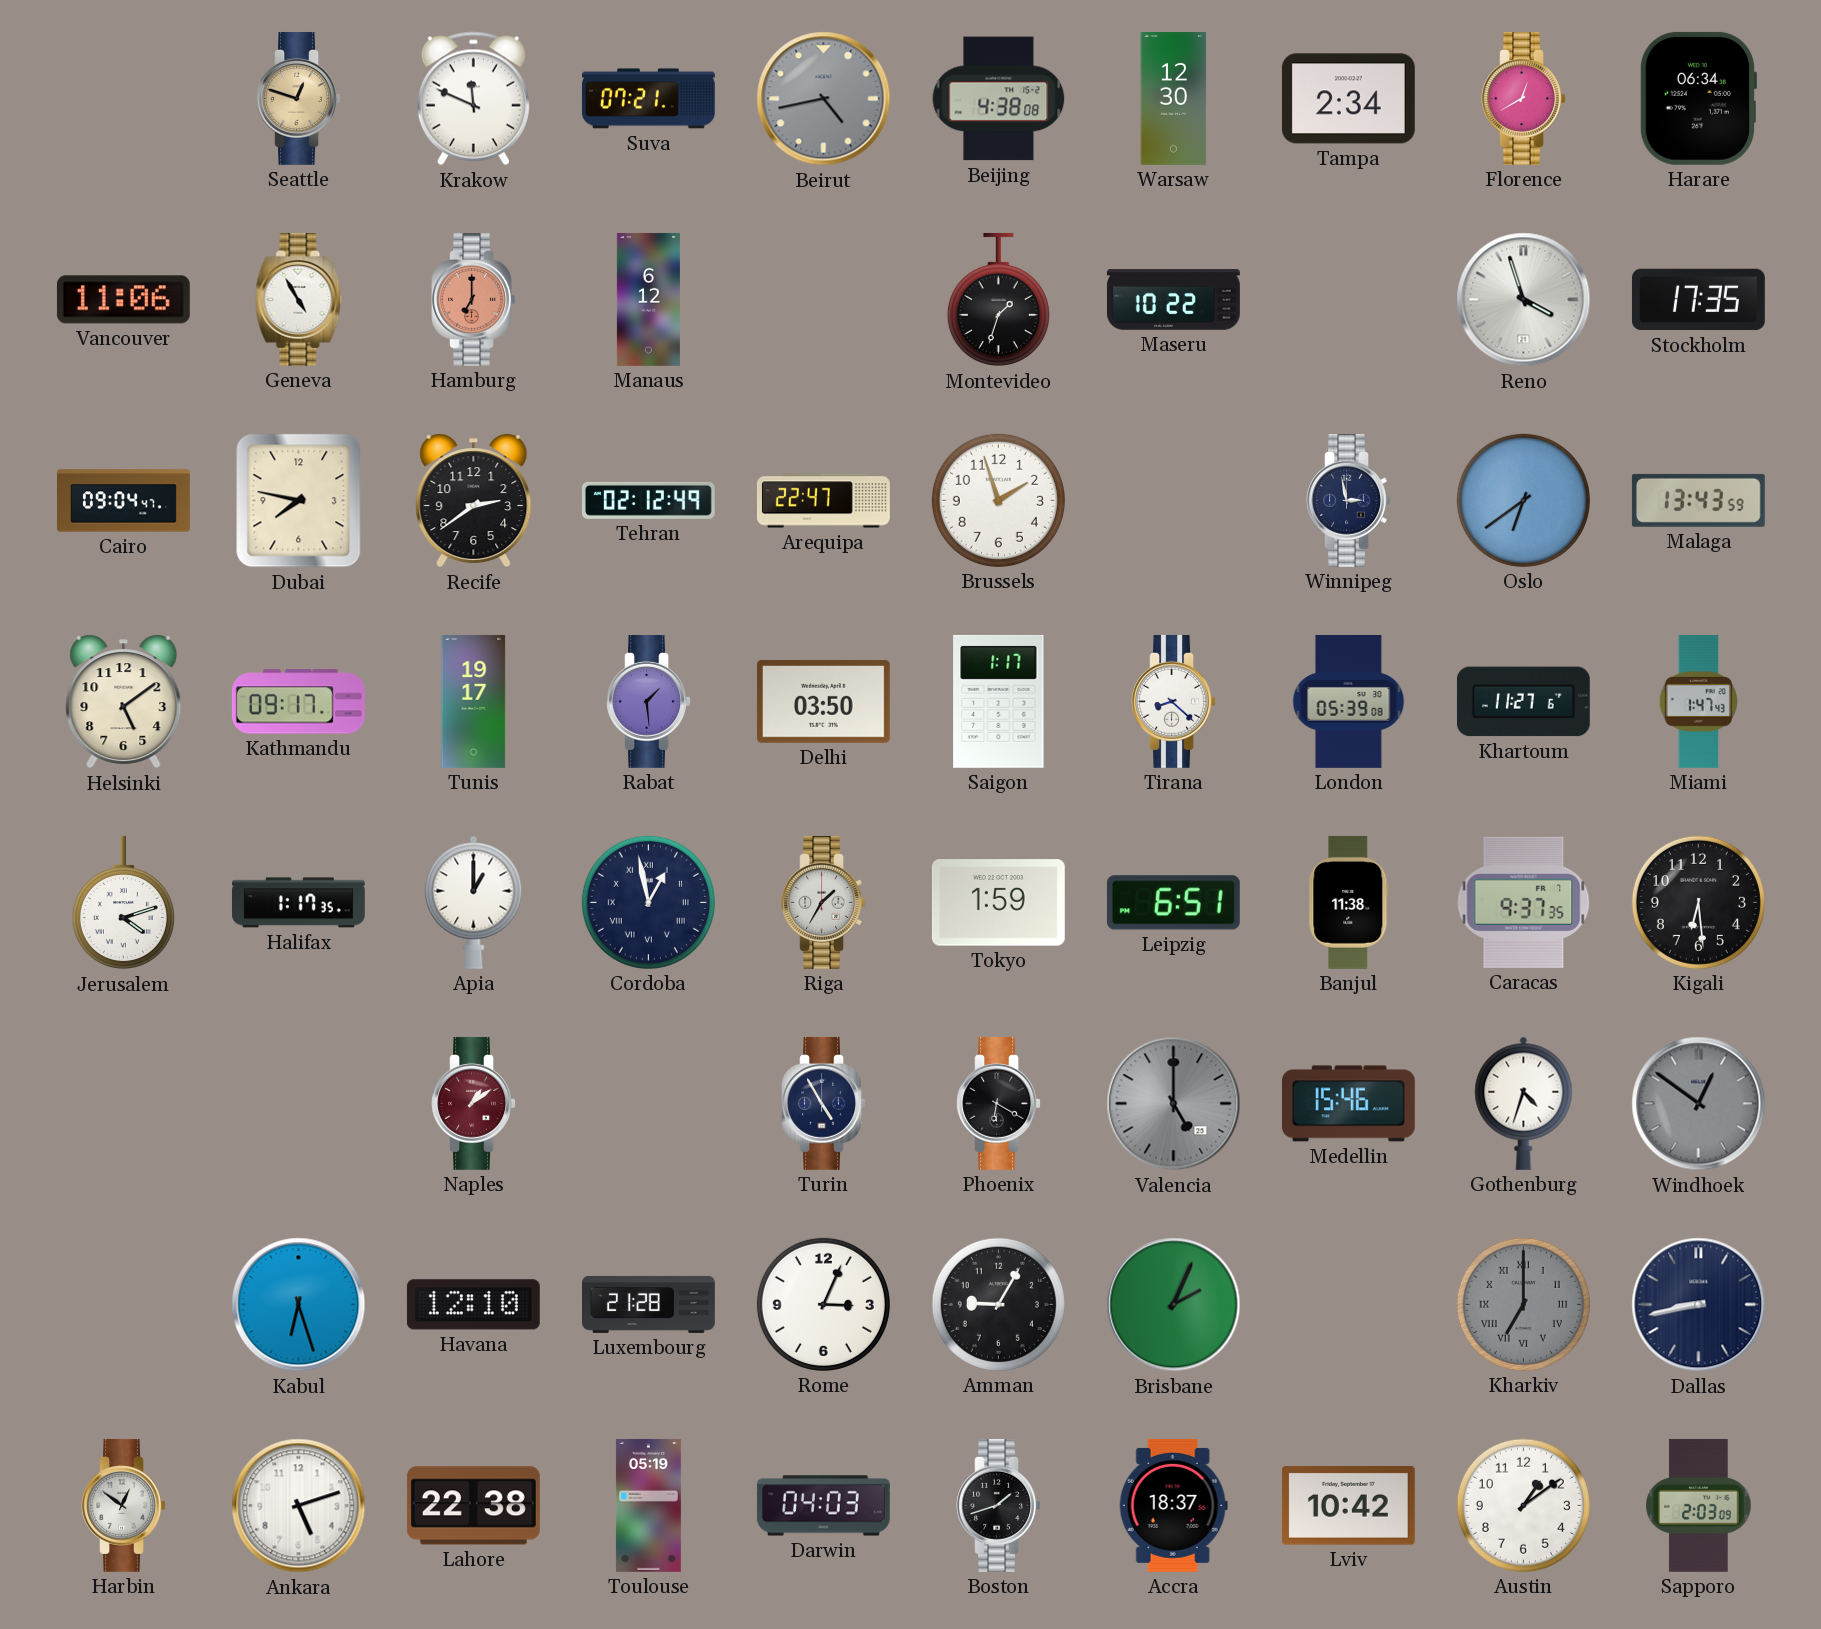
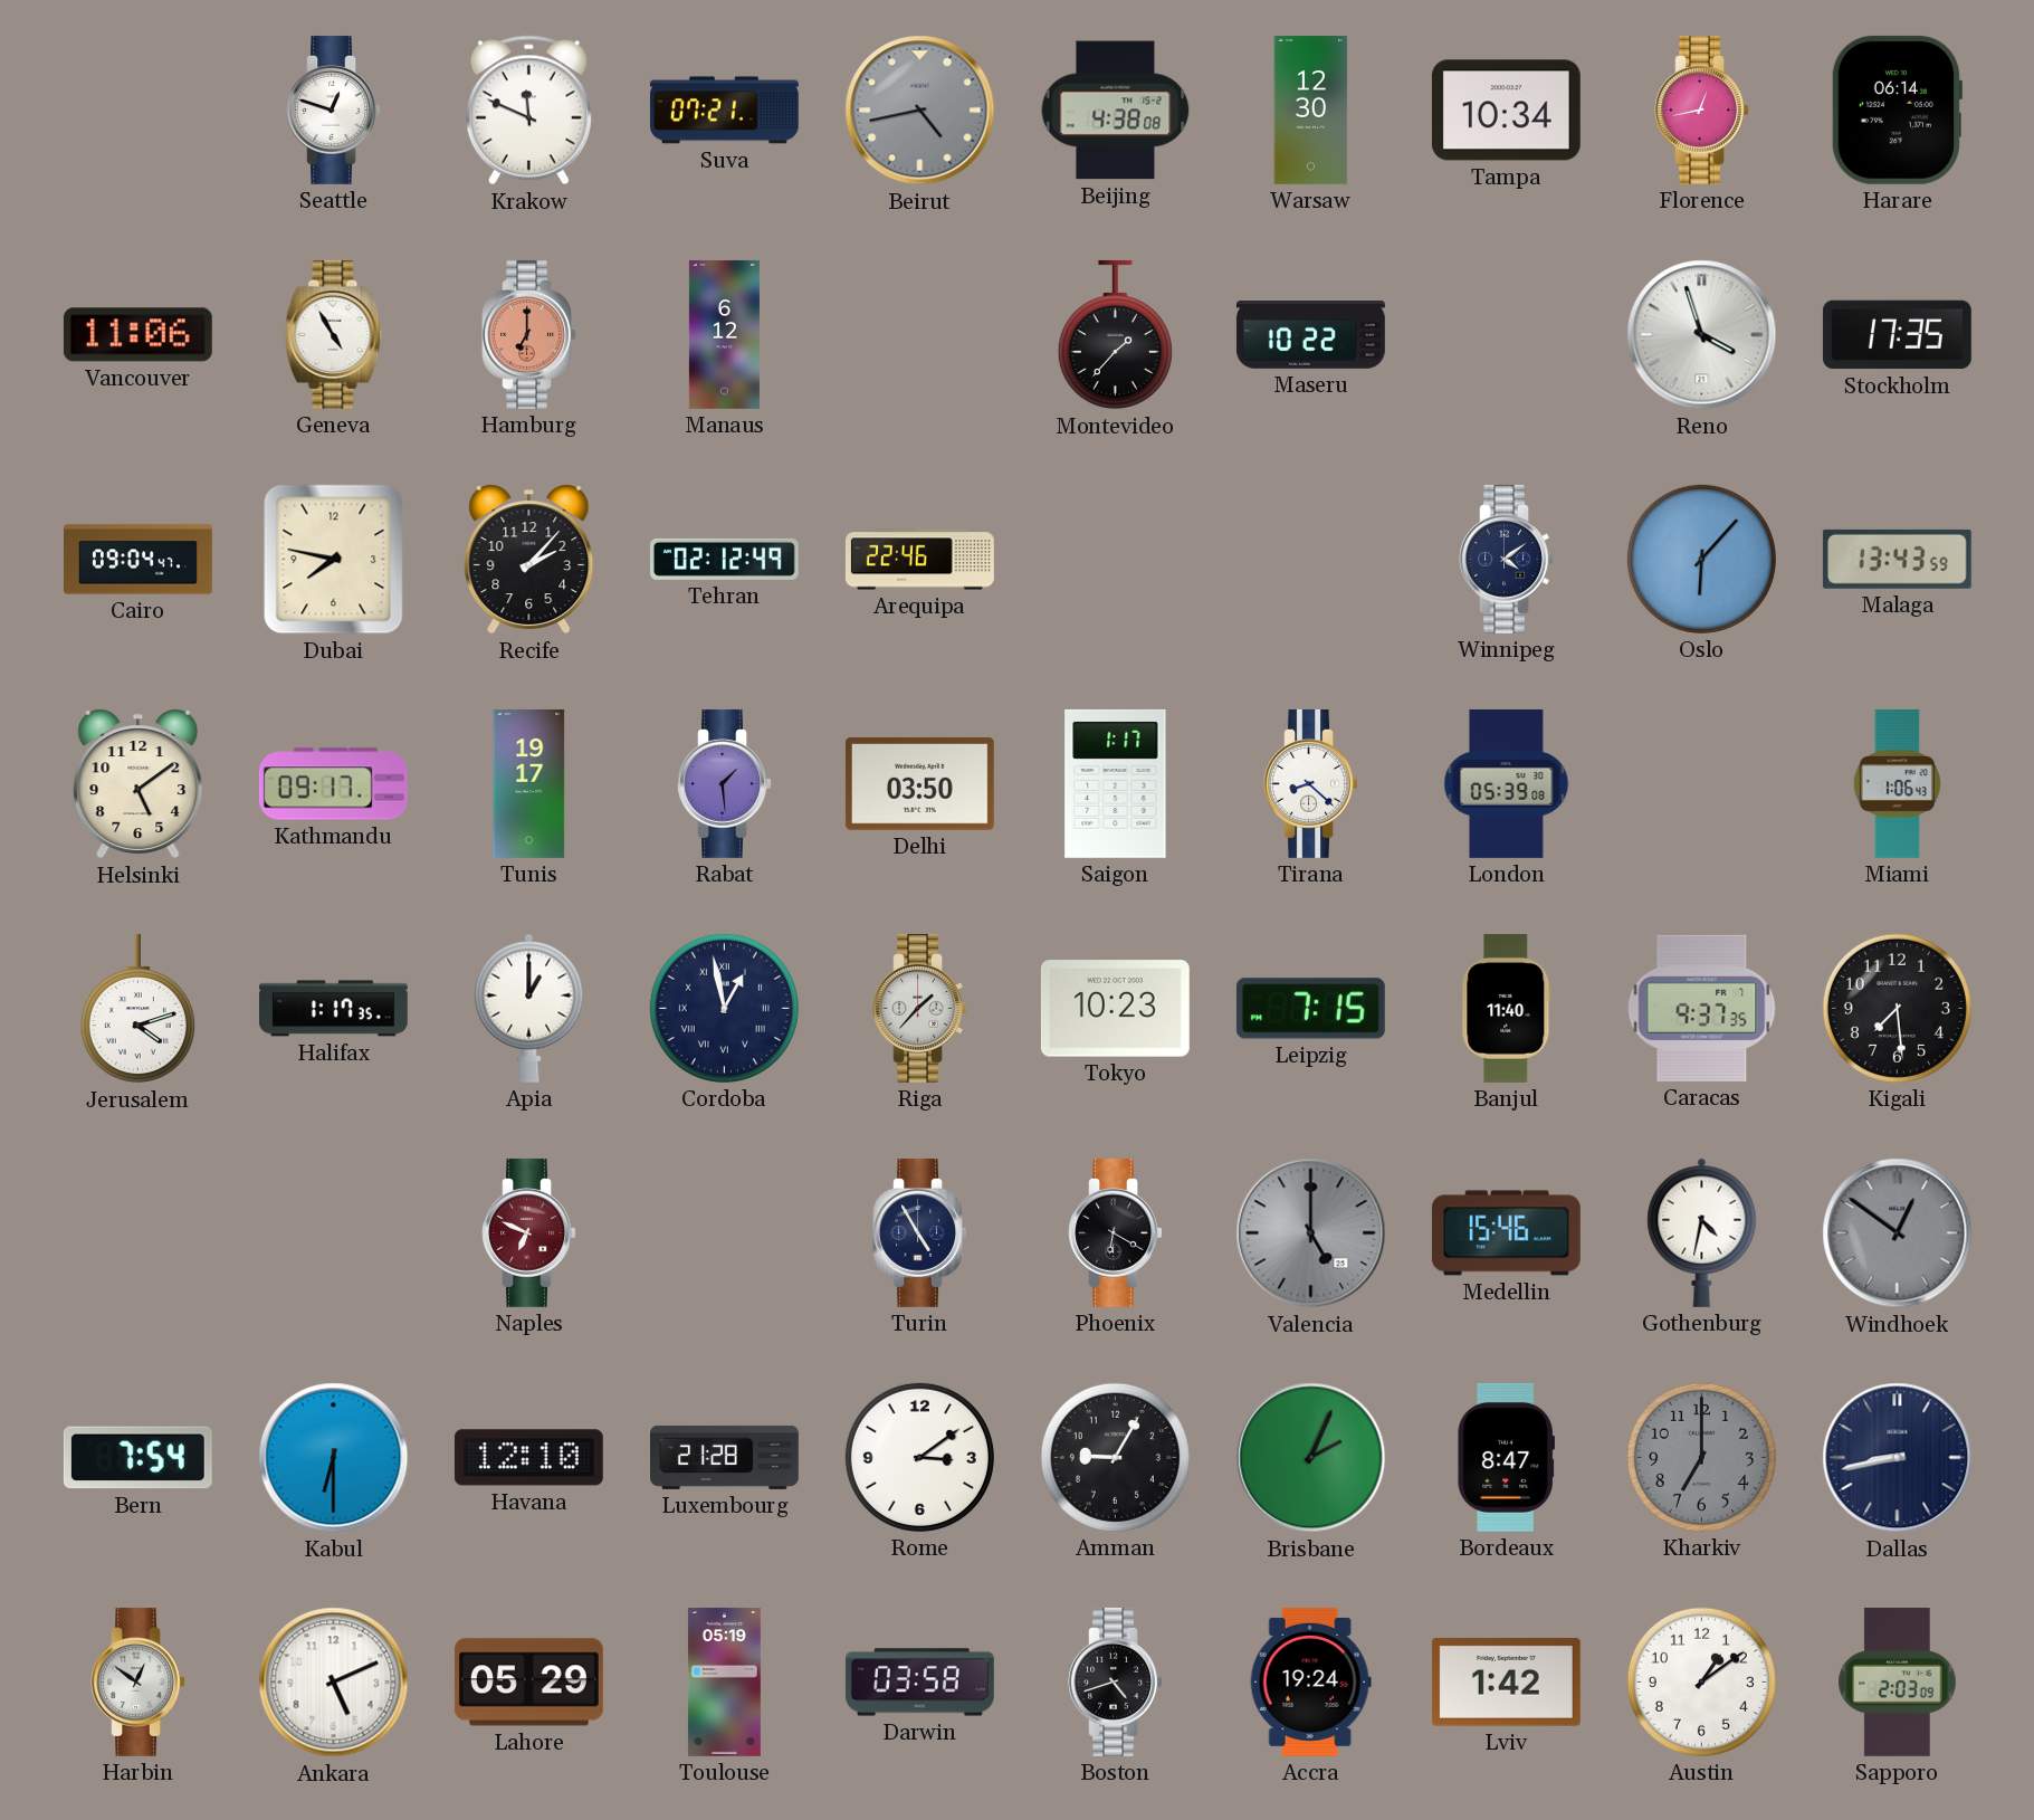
Seattle dial: champagne -> white
Tampa: 2:34 -> 10:34
Florence: 12:40 -> 12:43
Harare: 06:34 -> 06:14
Montevideo: 1:33 -> 1:37
Recife: 2:39 -> 2:07
Arequipa: 22:47 -> 22:46
Brussels: 1:57 -> none
Winnipeg: 2:58 -> 4:09
Oslo: 6:39 -> 6:07
Khartoum: 11:27 -> none
Miami: 1:47 -> 1:06
Riga: 1:35 -> 1:37
Tokyo: 1:59 -> 10:23
Leipzig: 6:51 -> 7:15
Banjul: 11:38 -> 11:40
Kigali: 6:29 -> 7:29
Naples: 1:09 -> 6:49
Gothenburg: 4:33 -> 4:32
Bern: none -> 7:54
Kabul: 6:27 -> 6:30
Rome: 3:04 -> 3:09
Bordeaux: none -> 8:47
Kharkiv numerals: Roman -> Arabic
Ankara: 5:12 -> 5:11
Lahore: 22:38 -> 05:29
Darwin: 04:03 -> 03:58
Boston: 1:42 -> 4:42
Accra: 18:37 -> 19:24
Lviv: 10:42 -> 1:42
